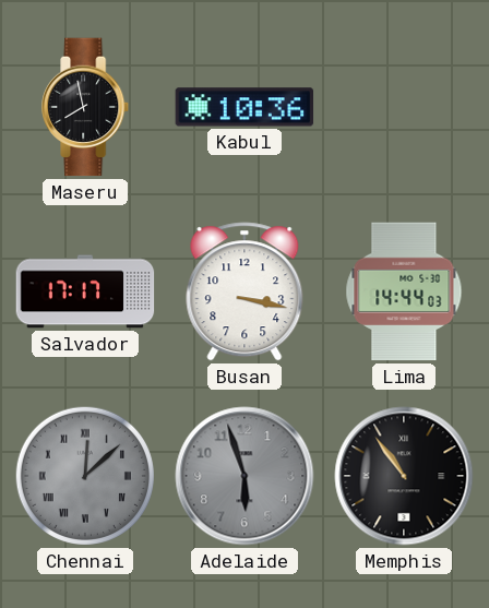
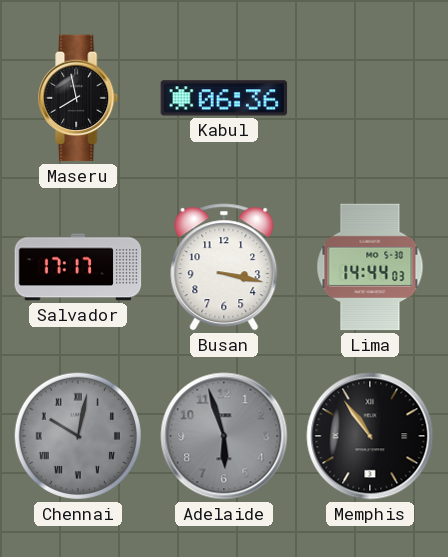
Kabul: 10:36 -> 06:36
Chennai: 12:08 -> 10:02
